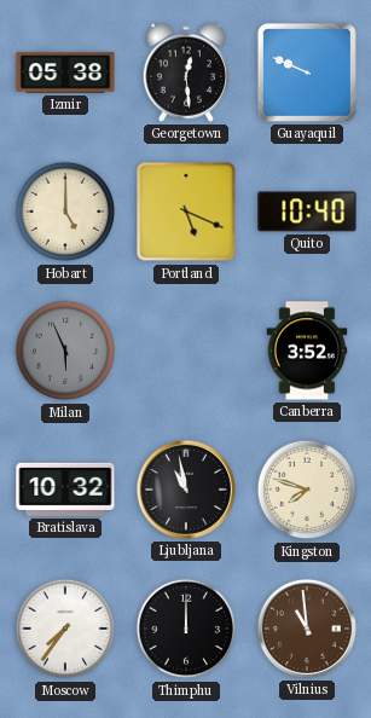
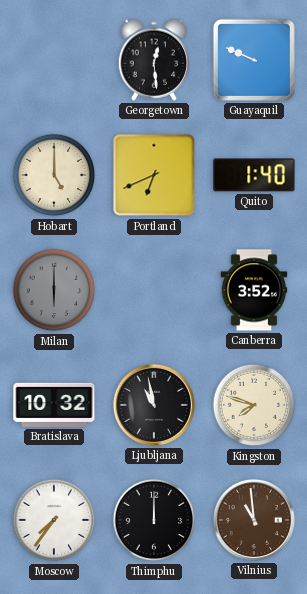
Izmir: 05:38 -> none
Portland: 5:19 -> 6:41
Quito: 10:40 -> 1:40
Milan: 5:56 -> 6:00
